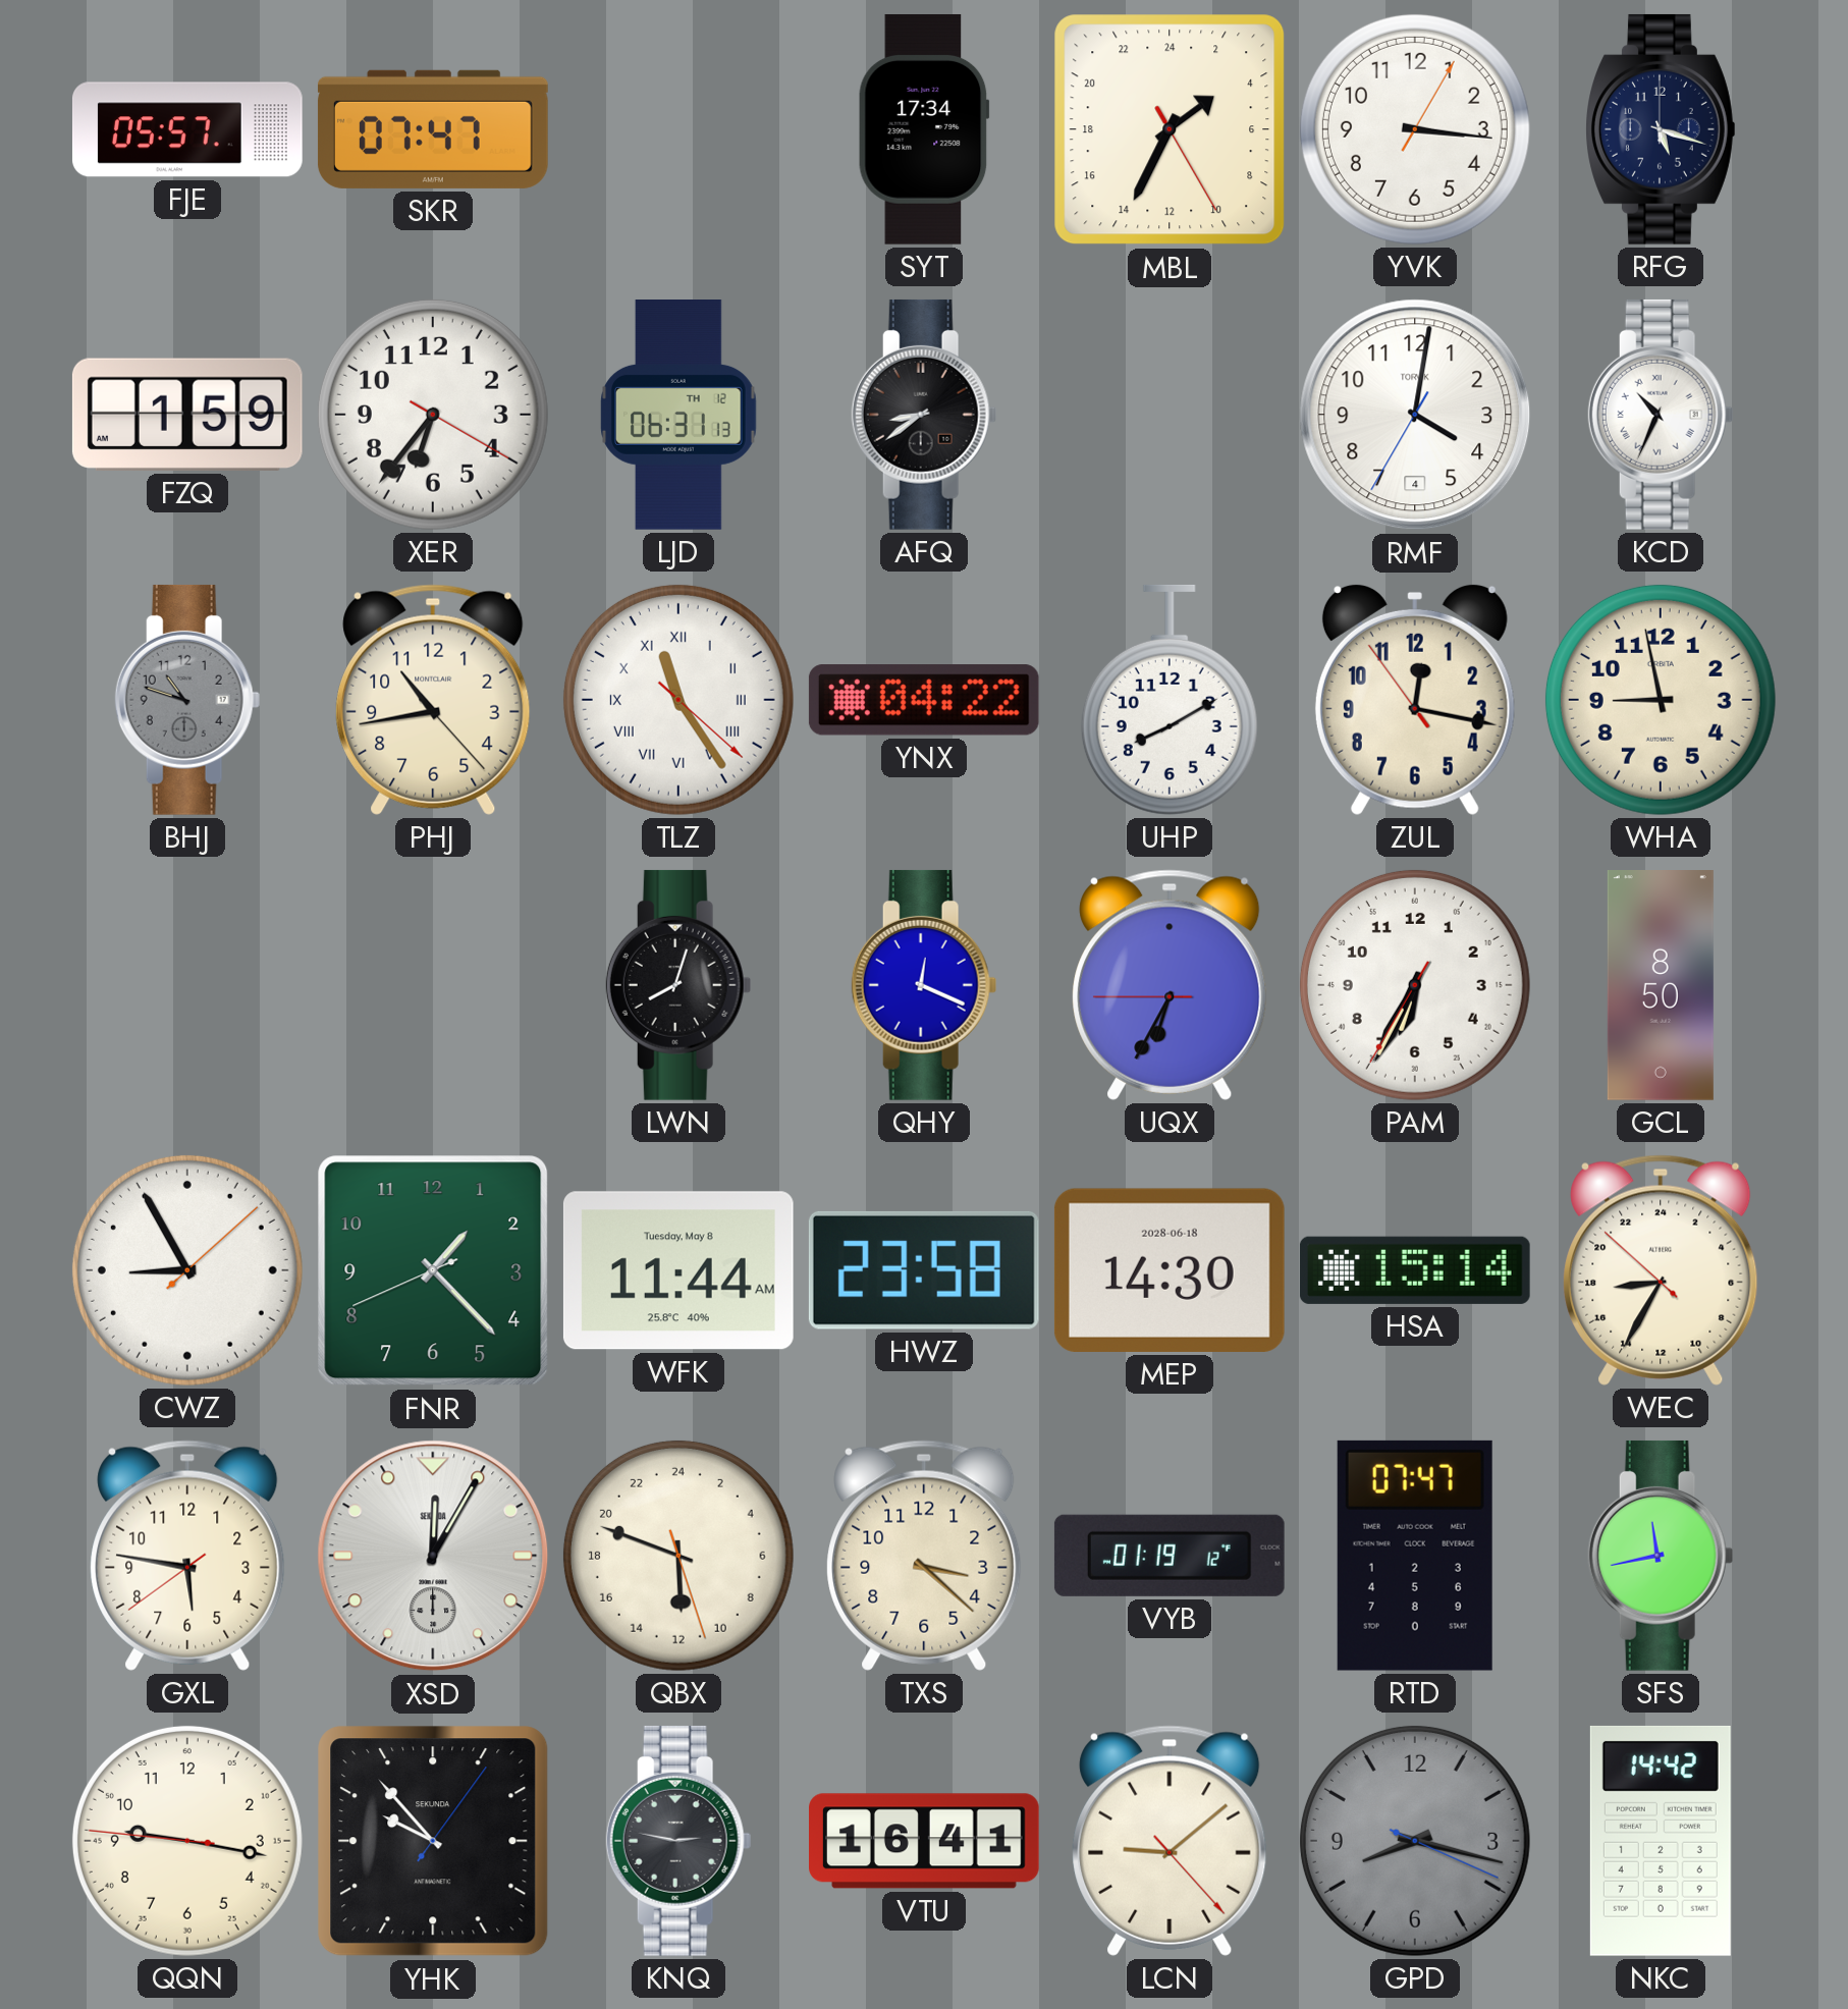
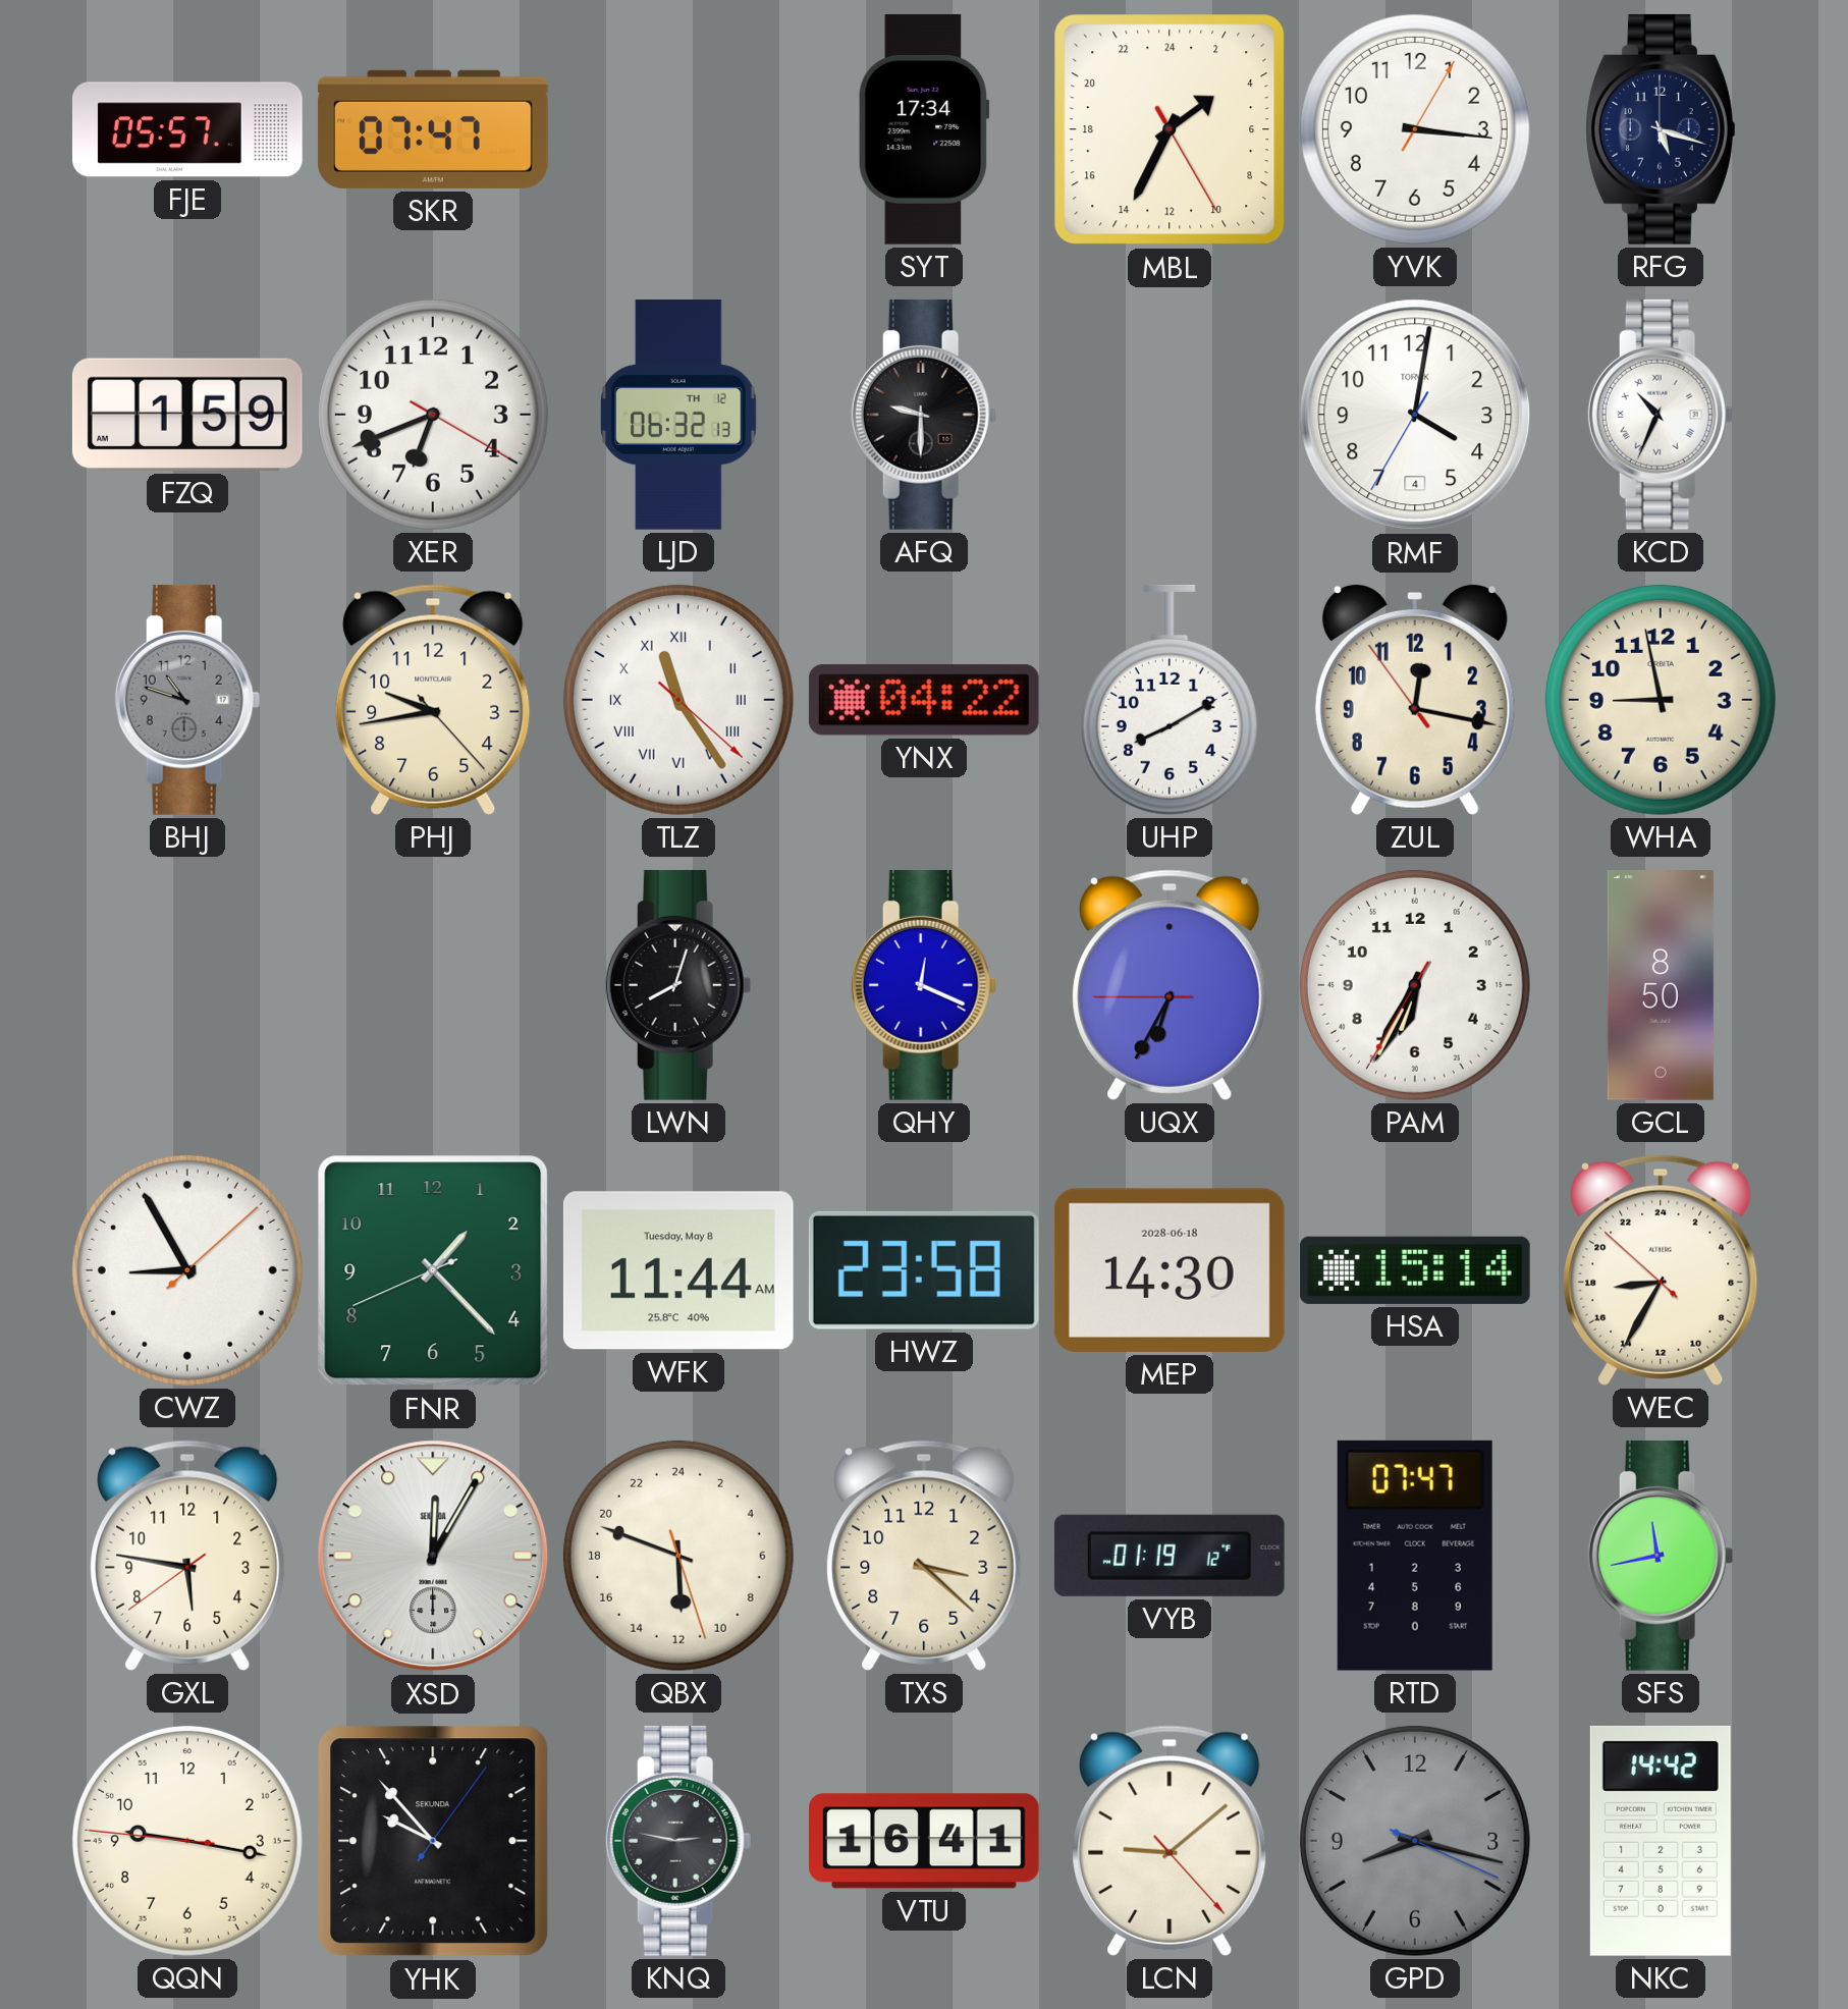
XER: 6:36 -> 6:41
LJD: 06:31 -> 06:32
AFQ: 8:39 -> 9:30
PHJ: 10:43 -> 9:43
